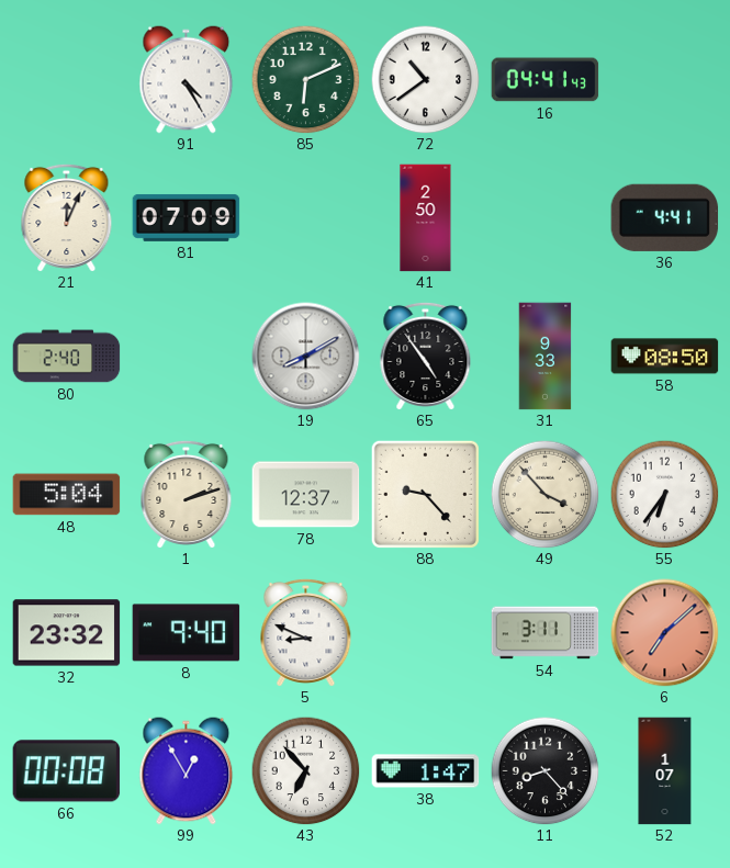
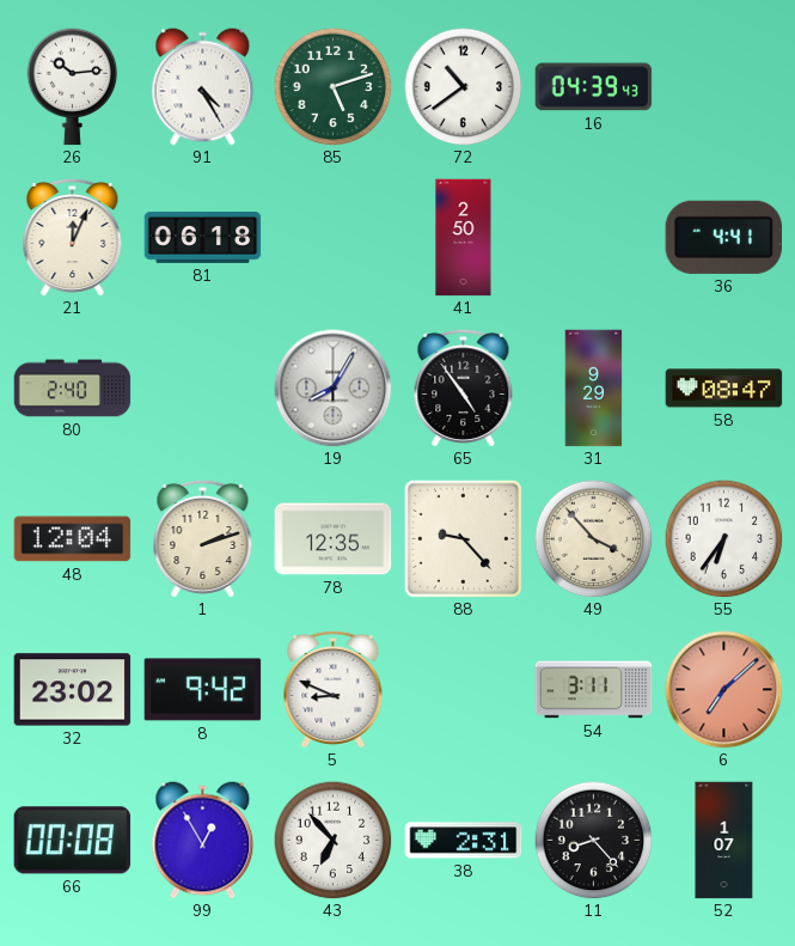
26: none -> 10:14
85: 6:11 -> 5:12
16: 04:41 -> 04:39
81: 07:09 -> 06:18
19: 8:10 -> 8:05
31: 9:33 -> 9:29
58: 08:50 -> 08:47
48: 5:04 -> 12:04
78: 12:37 -> 12:35
32: 23:32 -> 23:02
8: 9:40 -> 9:42
38: 1:47 -> 2:31
